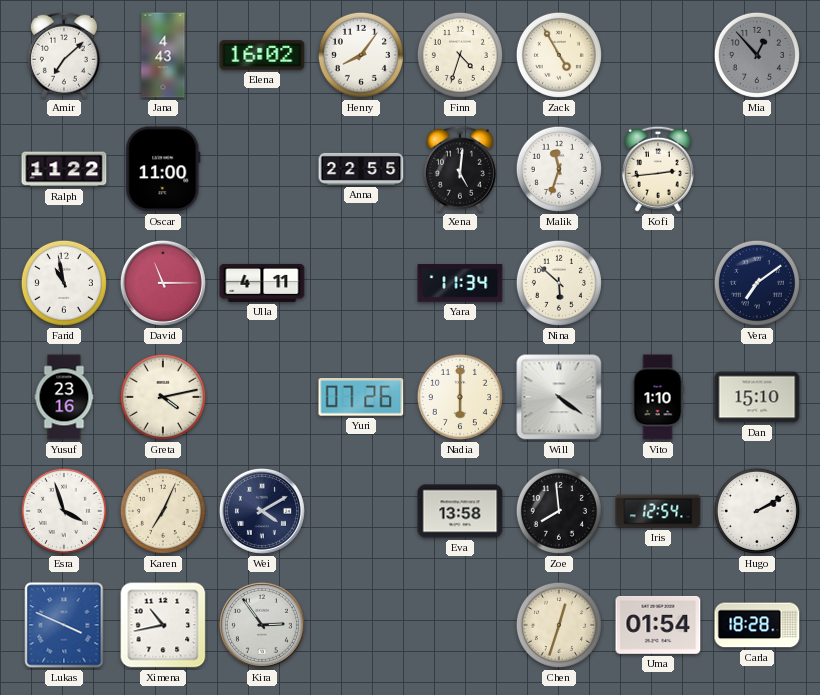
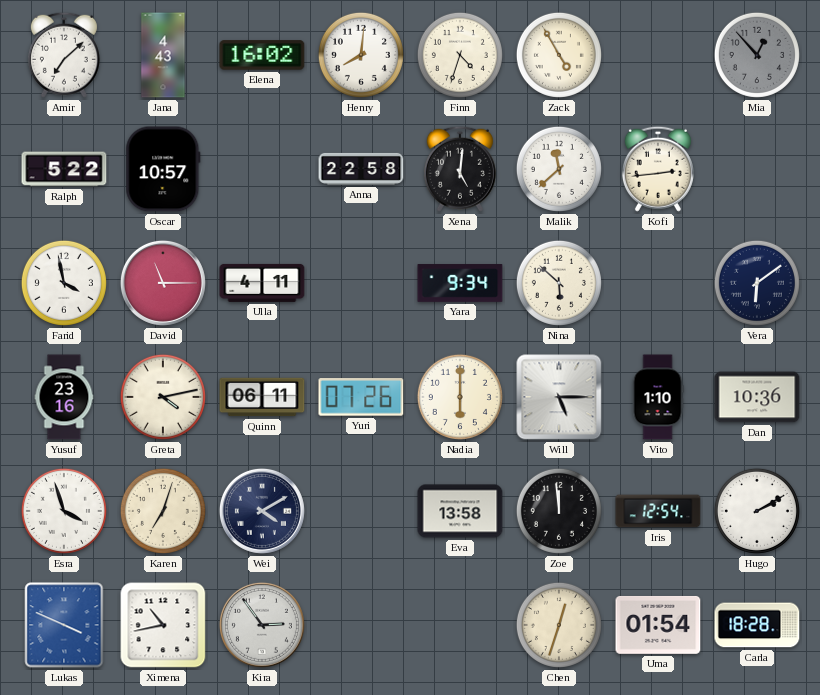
Henry: 8:06 -> 8:01
Ralph: 11:22 -> 5:22
Oscar: 11:00 -> 10:57
Anna: 22:55 -> 22:58
Malik: 11:33 -> 11:38
Farid: 10:58 -> 3:58
Yara: 11:34 -> 9:34
Vera: 7:09 -> 6:09
Quinn: none -> 06:11
Will: 4:21 -> 5:15
Dan: 15:10 -> 10:36
Karen: 7:04 -> 7:03
Zoe: 7:59 -> 11:59
